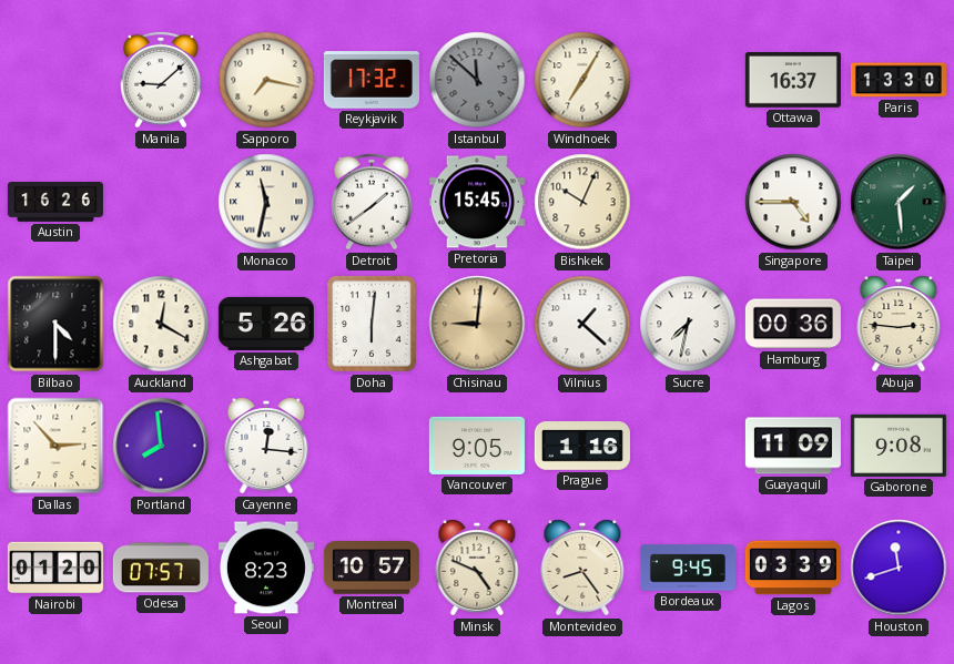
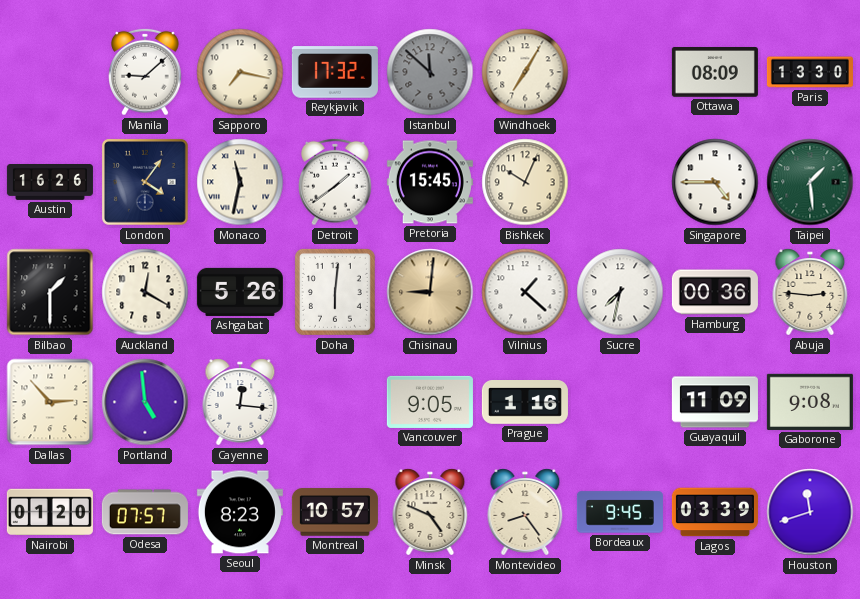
Ottawa: 16:37 -> 08:09
London: none -> 4:06
Bilbao: 4:30 -> 1:30
Portland: 7:59 -> 4:59
